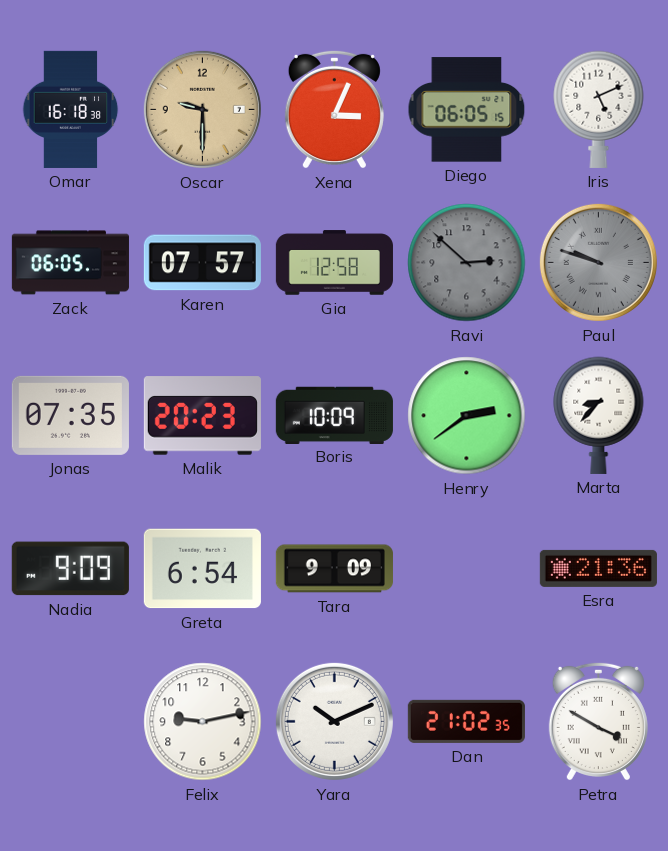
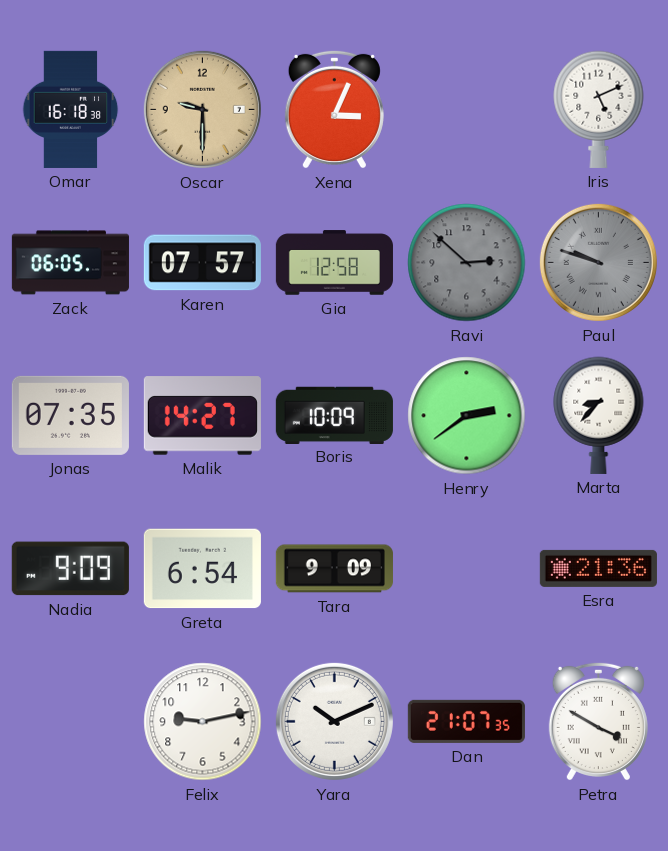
Diego: 06:05 -> none
Malik: 20:23 -> 14:27
Dan: 21:02 -> 21:07
